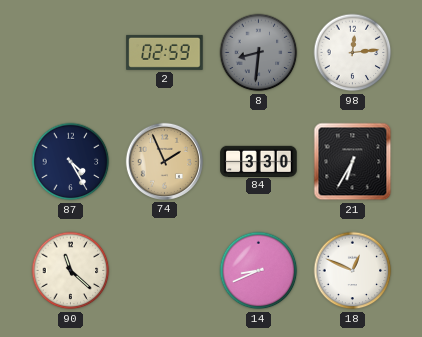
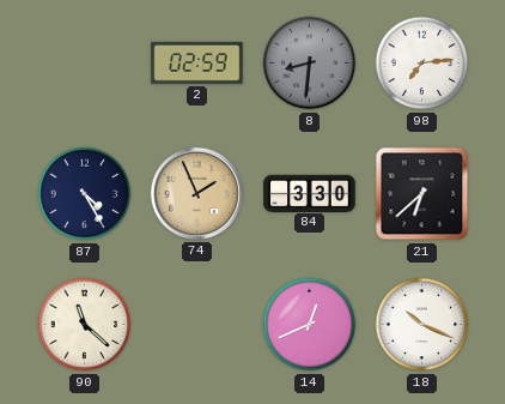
98: 12:14 -> 7:14
21: 6:35 -> 6:38
14: 8:41 -> 12:41
18: 12:49 -> 10:19
